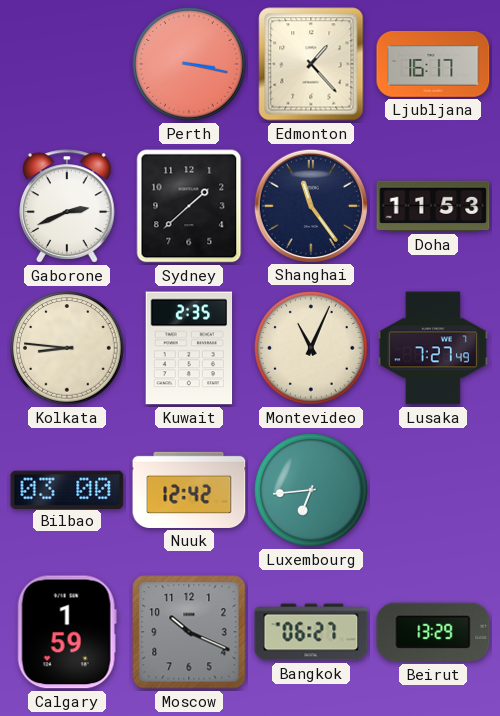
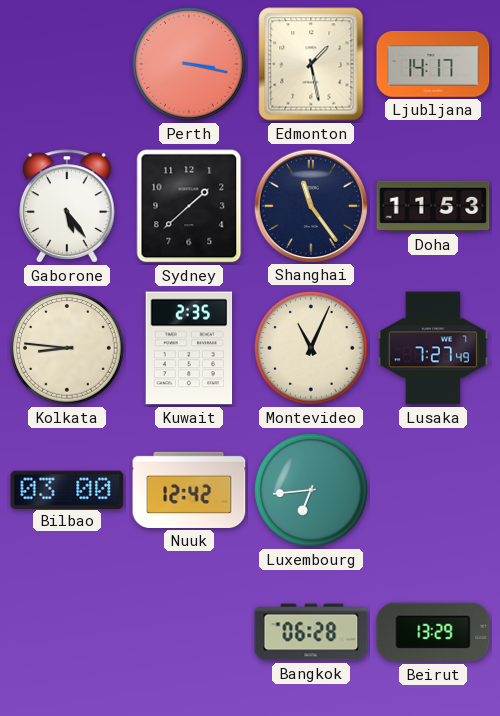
Edmonton: 1:23 -> 1:28
Ljubljana: 16:17 -> 14:17
Gaborone: 2:41 -> 5:24
Calgary: 1:59 -> none
Moscow: 10:19 -> none
Bangkok: 06:27 -> 06:28
